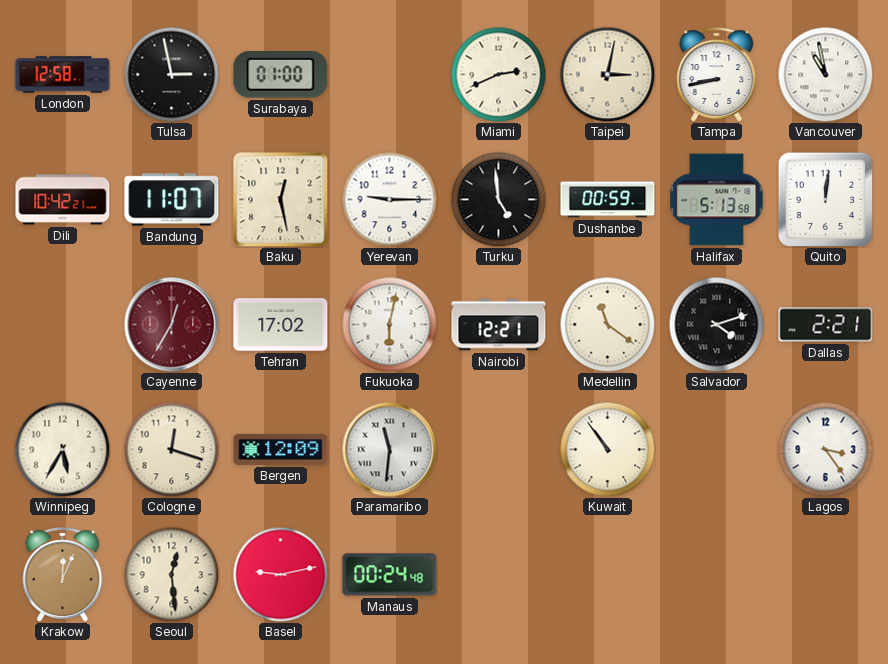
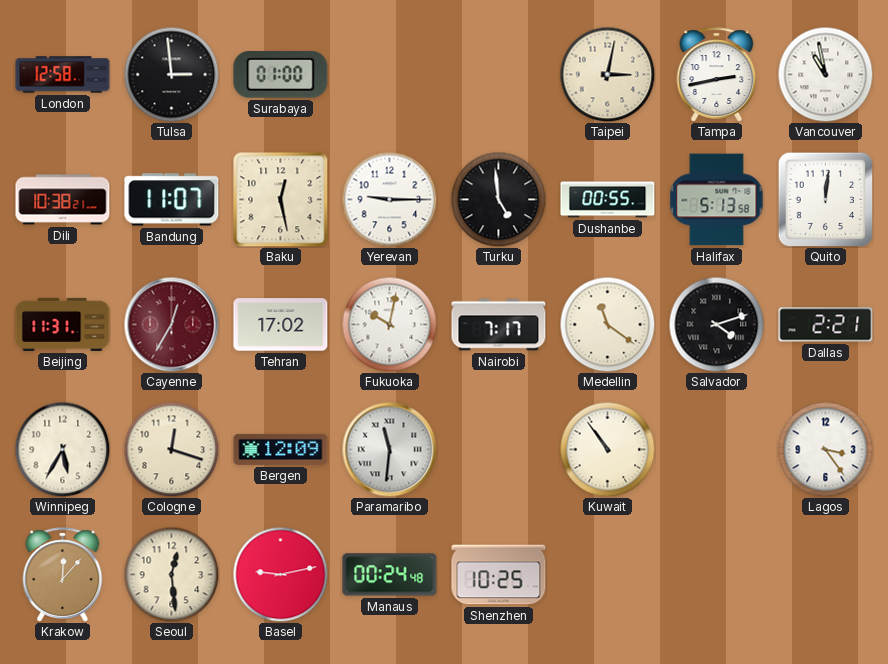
Tulsa: 2:58 -> 2:59
Miami: 2:41 -> none
Tampa: 8:43 -> 2:43
Dili: 10:42 -> 10:38
Dushanbe: 00:59 -> 00:55
Beijing: none -> 11:31
Fukuoka: 6:02 -> 10:02
Nairobi: 12:21 -> 7:17
Krakow: 12:04 -> 12:07
Shenzhen: none -> 10:25
